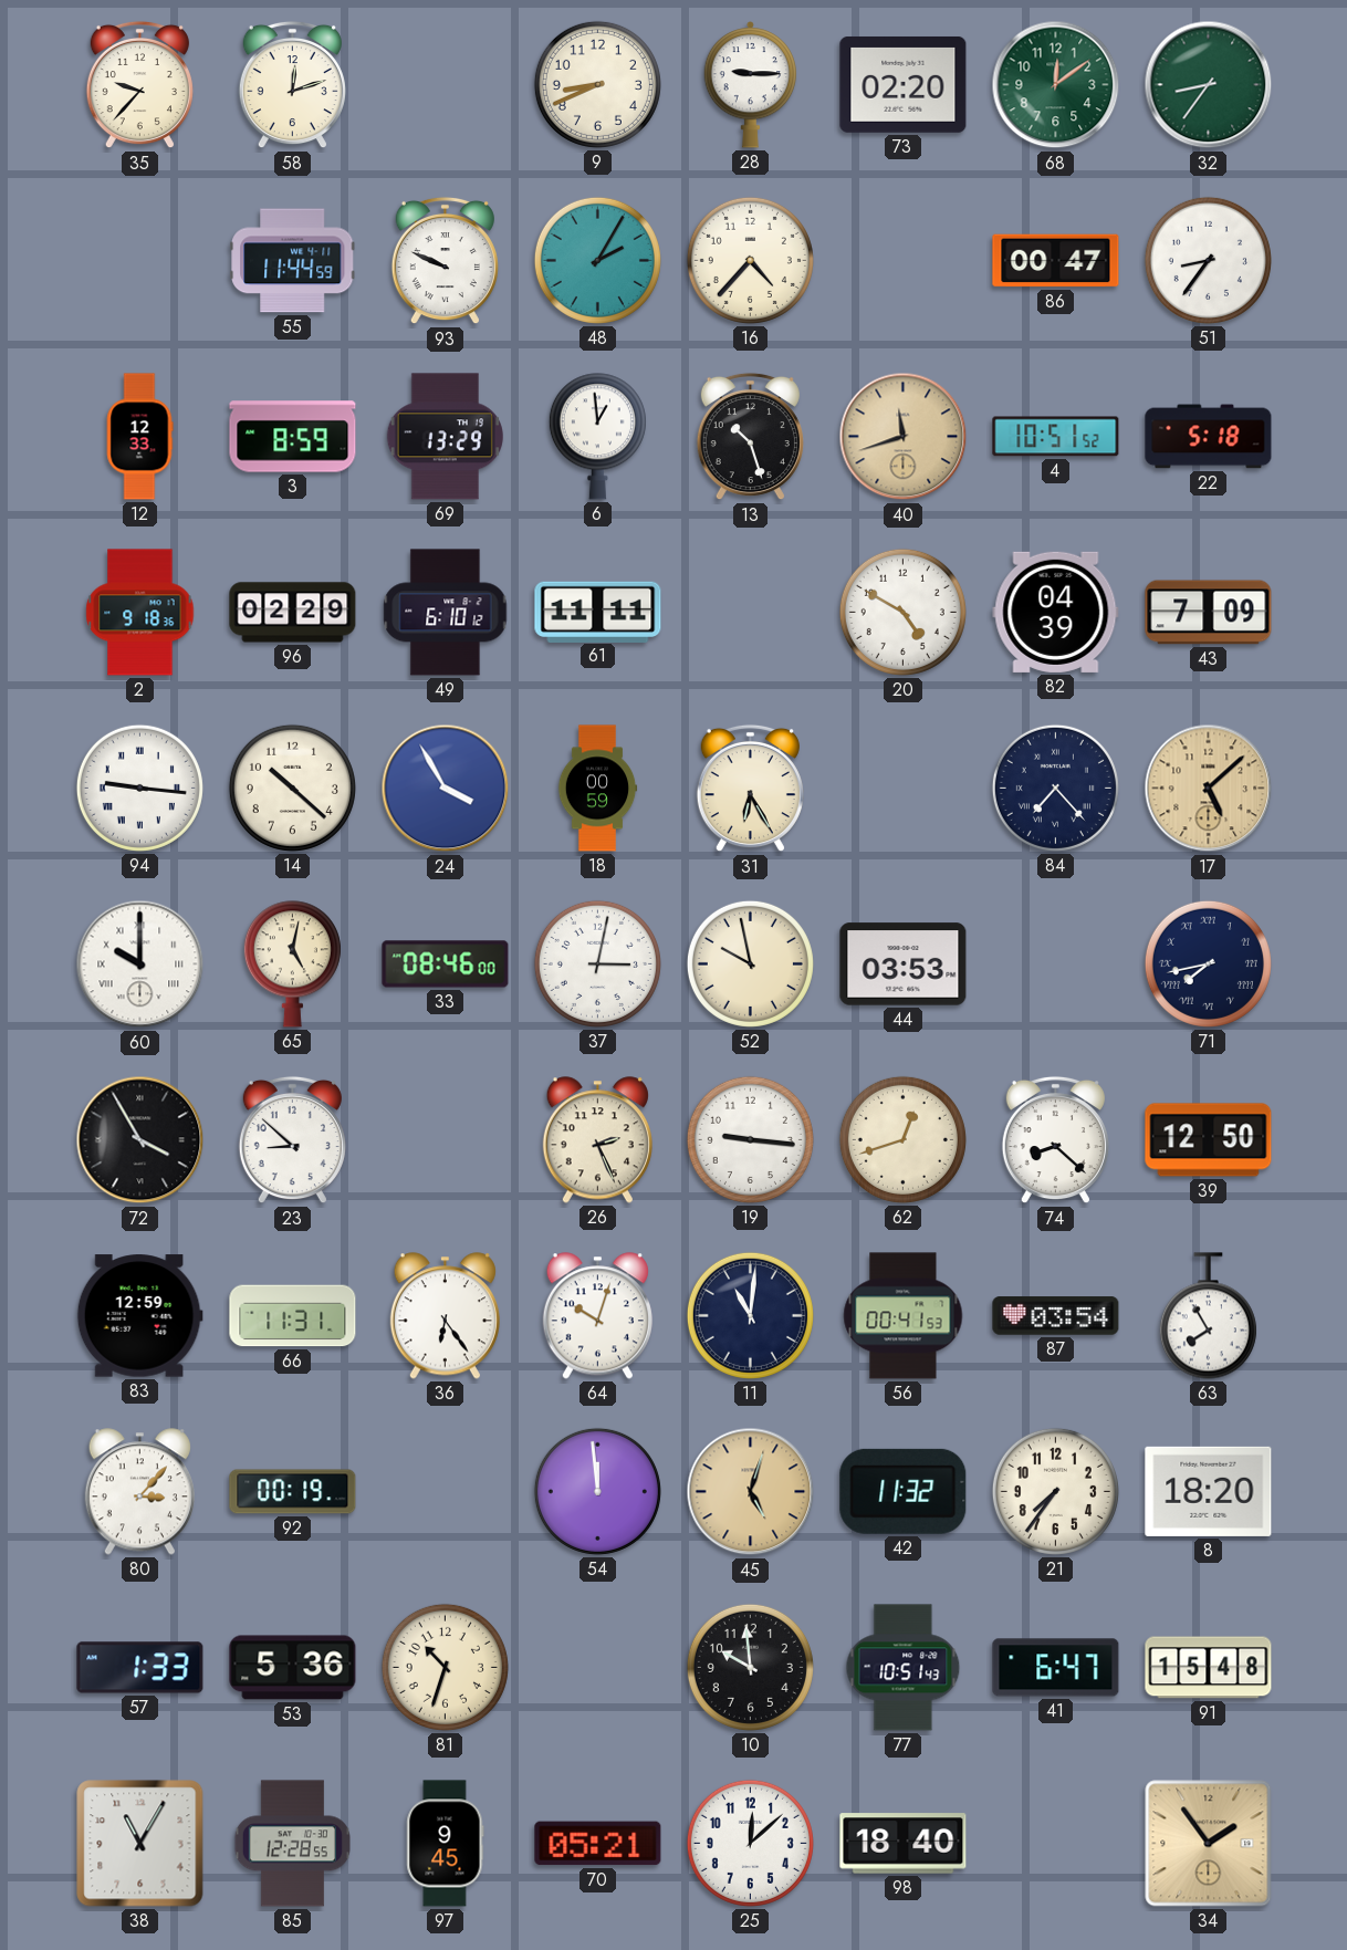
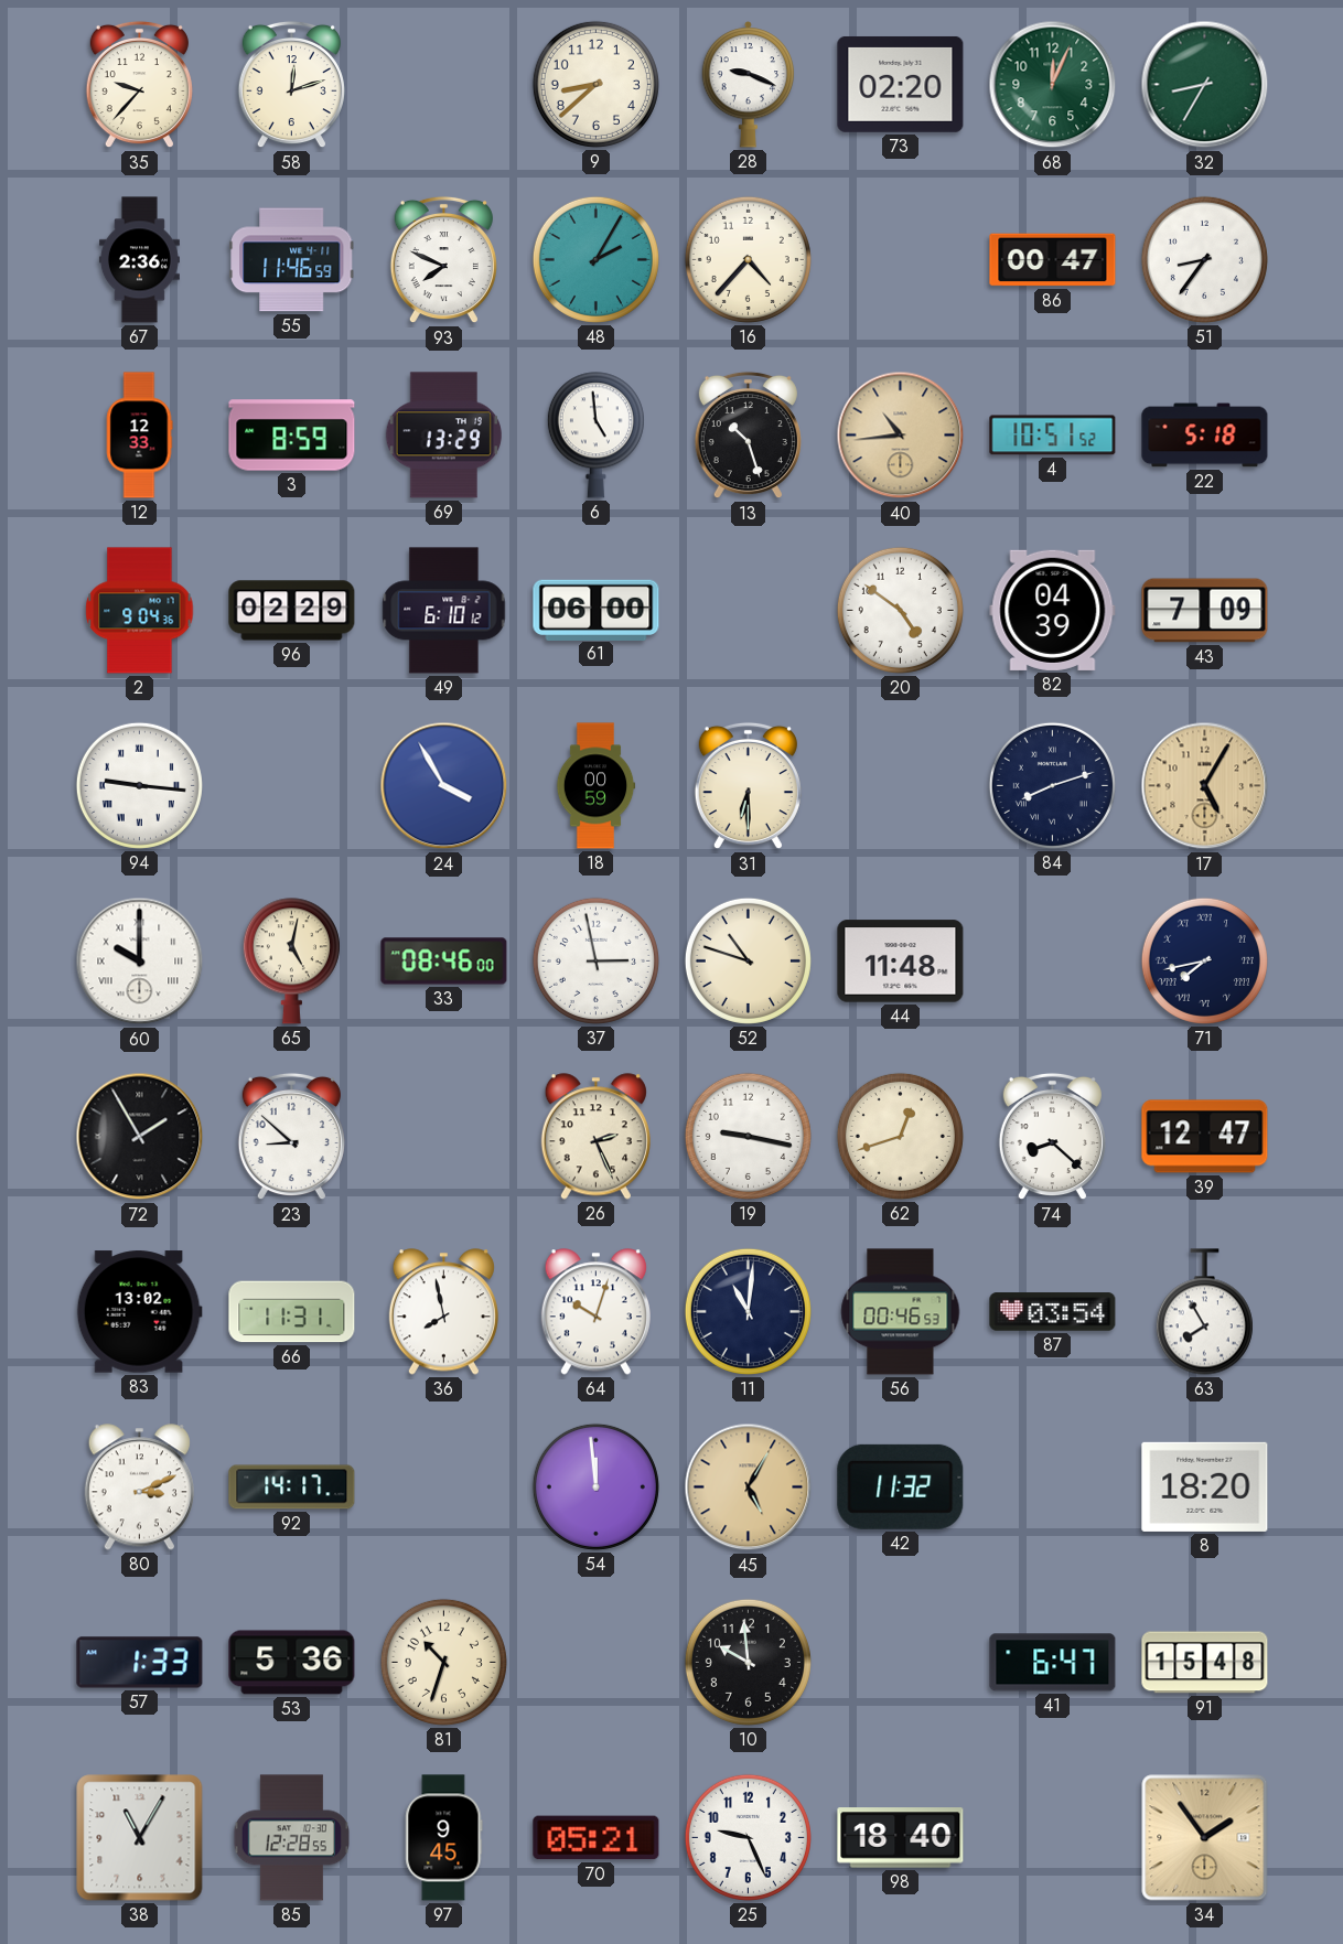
9: 8:41 -> 8:38
28: 9:15 -> 9:19
68: 12:09 -> 12:04
32: 8:36 -> 8:35
67: none -> 2:36
55: 11:44 -> 11:46
93: 9:49 -> 7:49
6: 12:59 -> 4:59
40: 11:42 -> 10:44
2: 9:18 -> 9:04
61: 11:11 -> 06:00
20: 4:50 -> 4:51
14: 10:22 -> none
31: 6:25 -> 6:30
84: 7:23 -> 8:12
17: 5:08 -> 5:05
37: 3:02 -> 2:58
52: 9:58 -> 10:48
44: 03:53 -> 11:48
72: 3:55 -> 1:55
19: 9:16 -> 9:17
39: 12:50 -> 12:47
83: 12:59 -> 13:02
36: 6:24 -> 7:58
56: 00:41 -> 00:46
80: 3:07 -> 3:11
92: 00:19 -> 14:17
45: 5:03 -> 5:05
21: 7:36 -> none
77: 10:51 -> none
25: 12:08 -> 9:26
